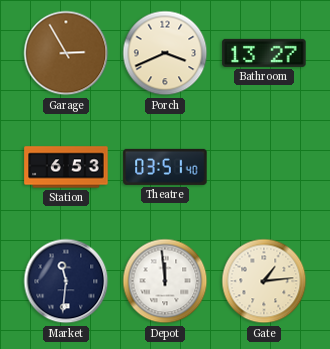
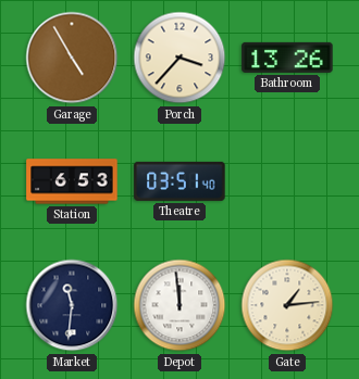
Garage: 2:55 -> 4:55
Porch: 3:41 -> 3:37
Bathroom: 13:27 -> 13:26
